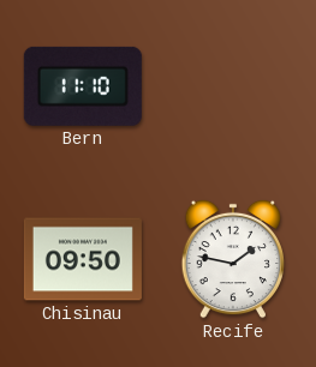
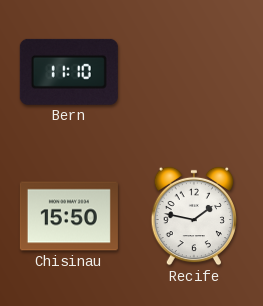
Chisinau: 09:50 -> 15:50
